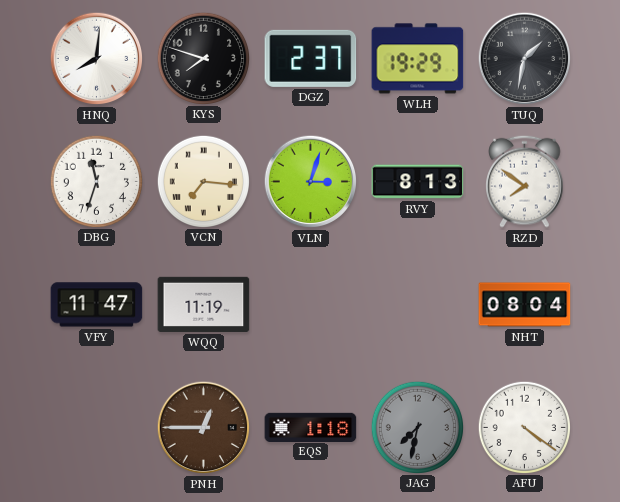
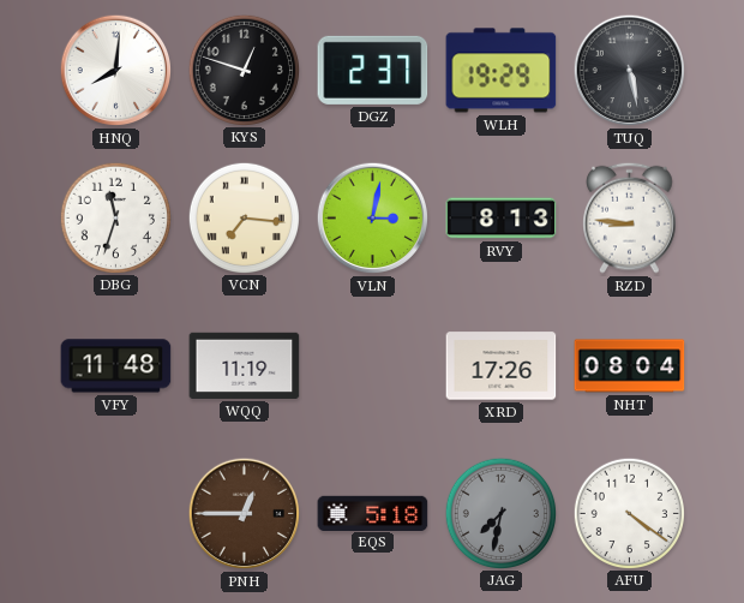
KYS: 7:48 -> 12:48
TUQ: 1:32 -> 5:28
VLN: 3:03 -> 3:02
RZD: 7:51 -> 8:46
VFY: 11:47 -> 11:48
XRD: none -> 17:26
EQS: 1:18 -> 5:18
